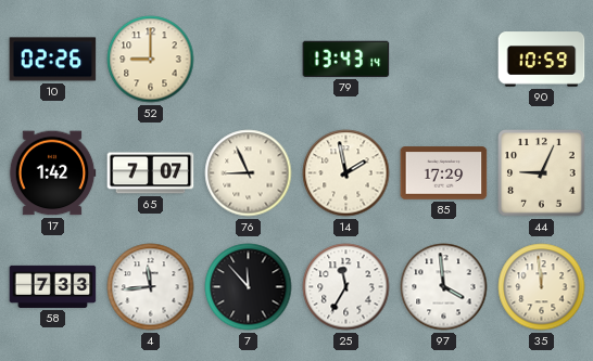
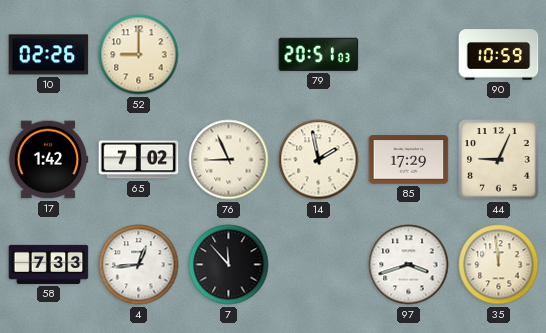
79: 13:43 -> 20:51
65: 7:07 -> 7:02
4: 11:44 -> 12:44
25: 11:35 -> none
97: 3:59 -> 3:42
